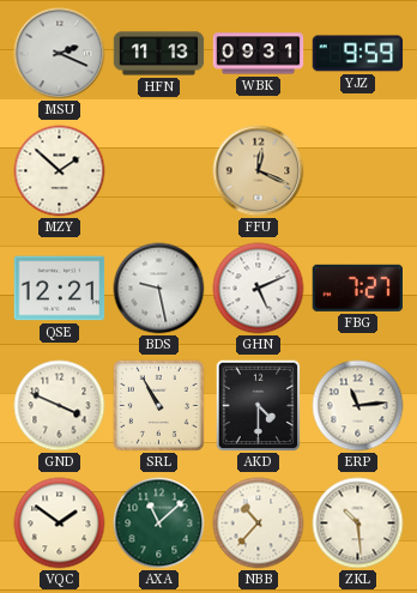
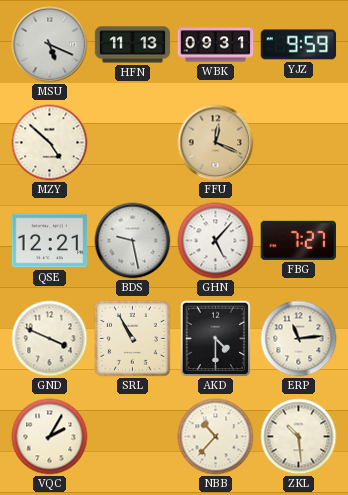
MSU: 2:19 -> 5:19
MZY: 1:52 -> 4:52
GHN: 5:11 -> 5:07
VQC: 1:51 -> 2:05
AXA: 11:08 -> none
